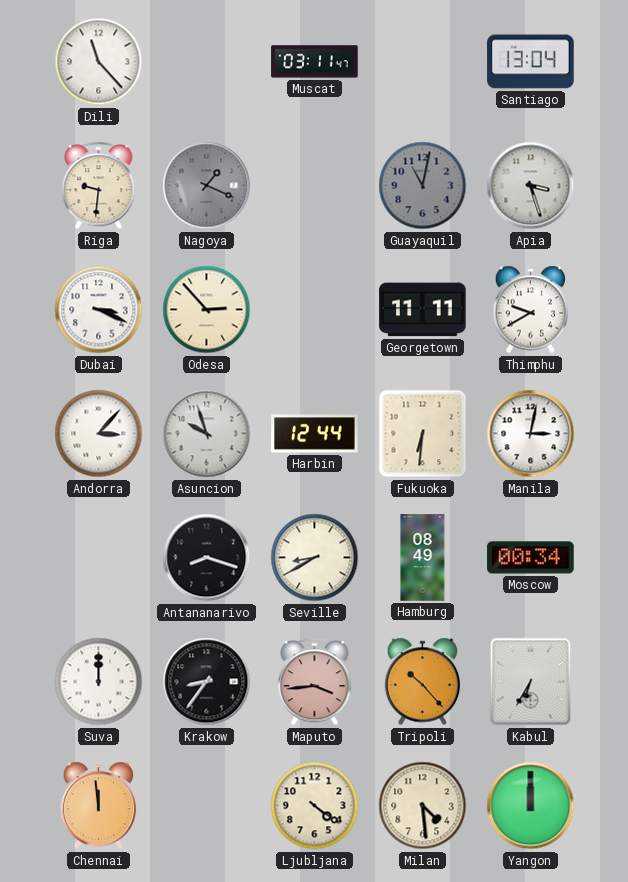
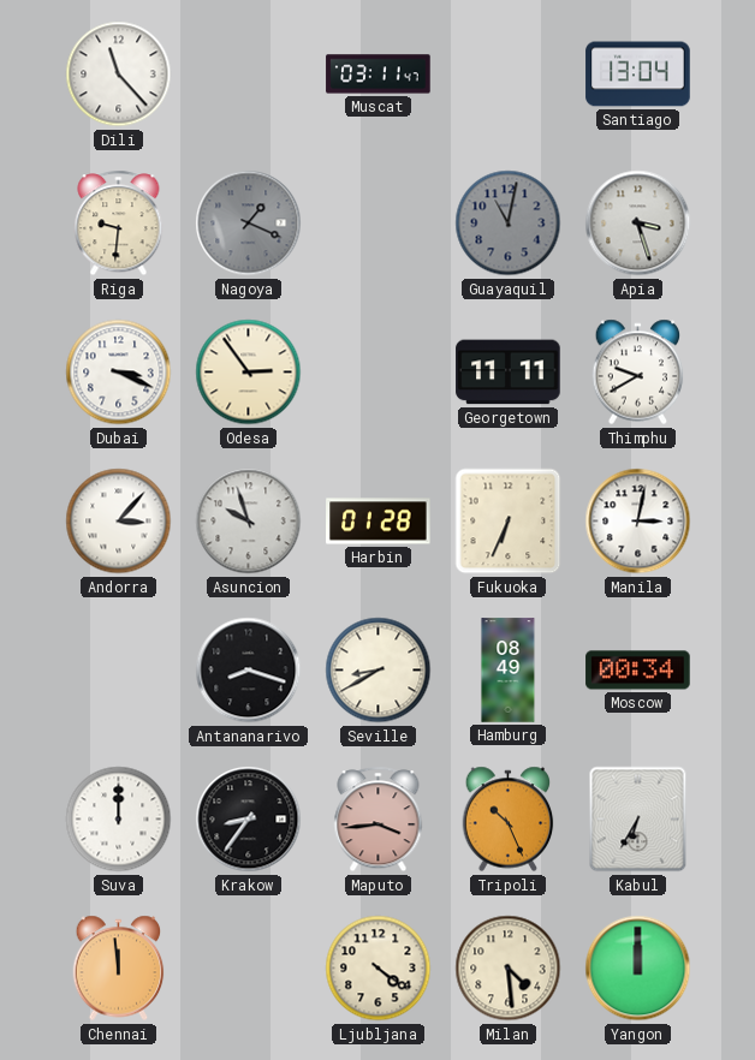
Odesa: 2:53 -> 2:54
Harbin: 12:44 -> 01:28
Fukuoka: 6:31 -> 6:34
Tripoli: 10:23 -> 10:26
